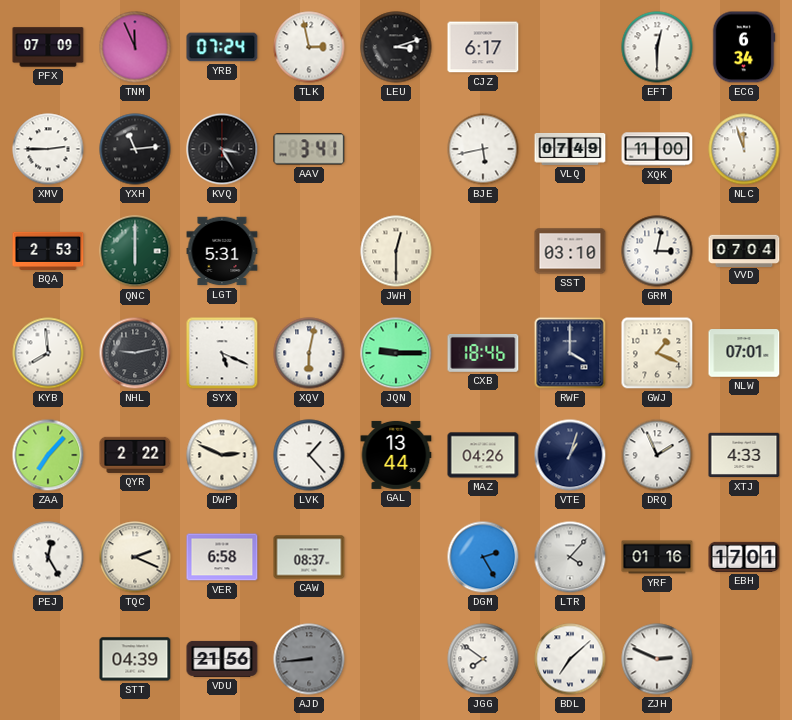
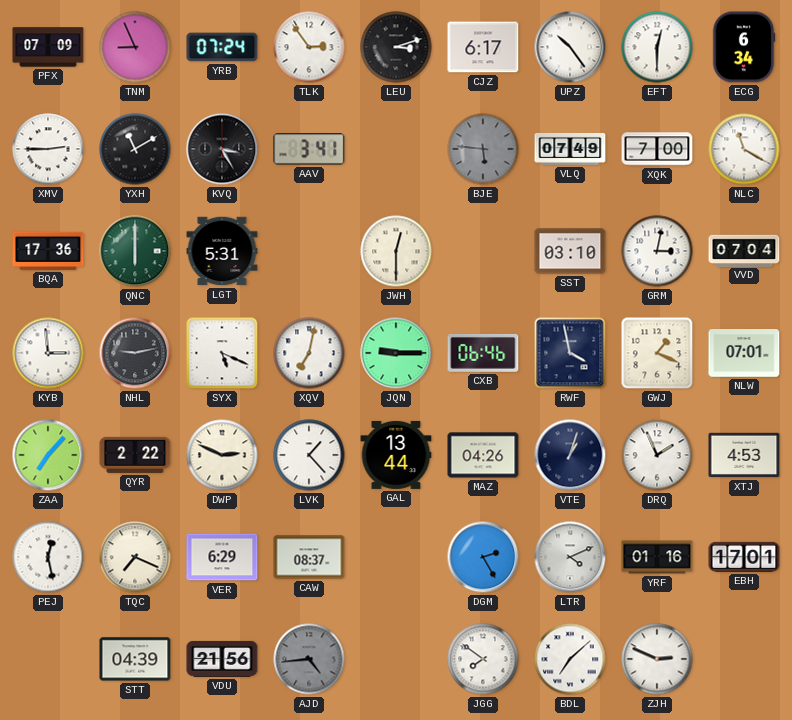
TNM: 11:56 -> 8:56
TLK: 2:58 -> 2:54
UPZ: none -> 10:24
YXH: 11:14 -> 11:10
BJE: 5:43 -> 5:46
BJE dial: white -> grey
XQK: 11:00 -> 7:00
NLC: 11:57 -> 11:20
BQA: 2:53 -> 17:36
KYB: 7:59 -> 2:59
XQV: 6:02 -> 7:02
CXB: 18:46 -> 06:46
RWF: 4:00 -> 3:58
XTJ: 4:33 -> 4:53
PEJ: 12:25 -> 12:28
TQC: 2:19 -> 7:19
VER: 6:58 -> 6:29
LTR: 4:07 -> 4:11
AJD: 8:44 -> 4:44
